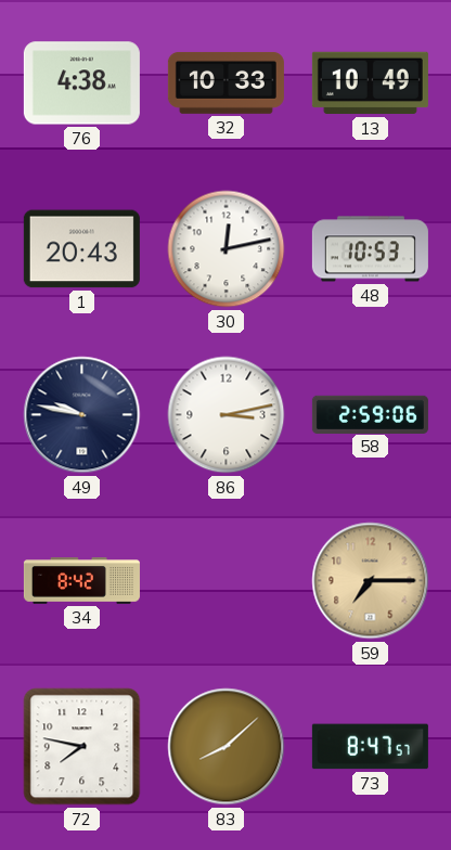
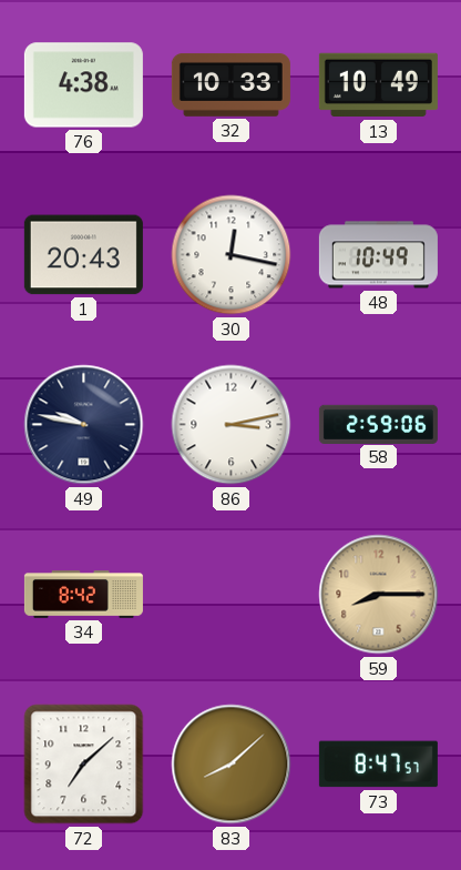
30: 12:13 -> 12:17
48: 10:53 -> 10:49
59: 7:15 -> 8:15
72: 7:47 -> 7:08
